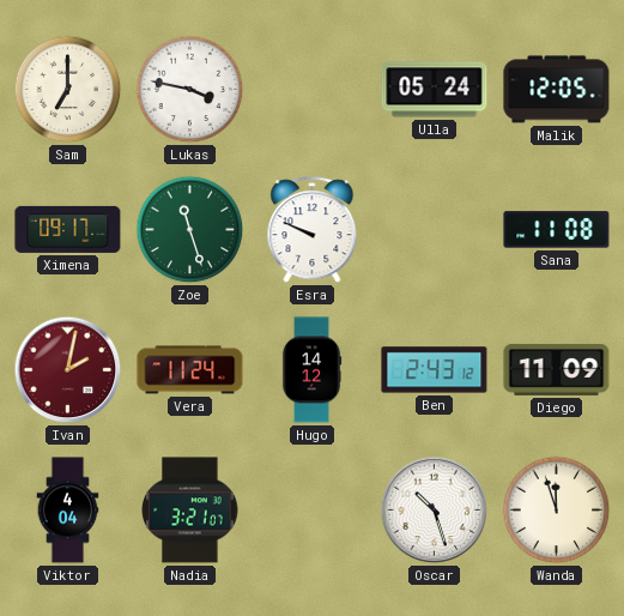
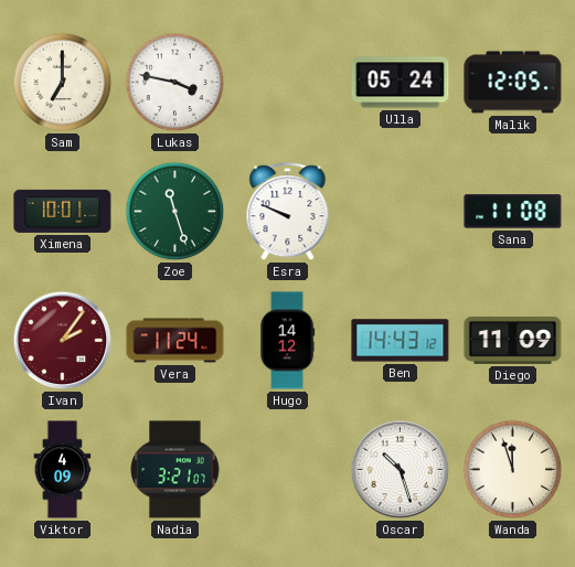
Ximena: 09:17 -> 10:01
Ivan: 2:02 -> 2:06
Ben: 2:43 -> 14:43
Viktor: 4:04 -> 4:09
